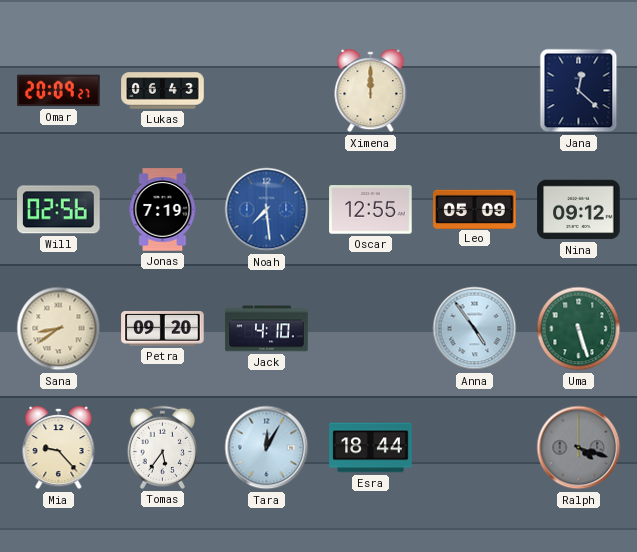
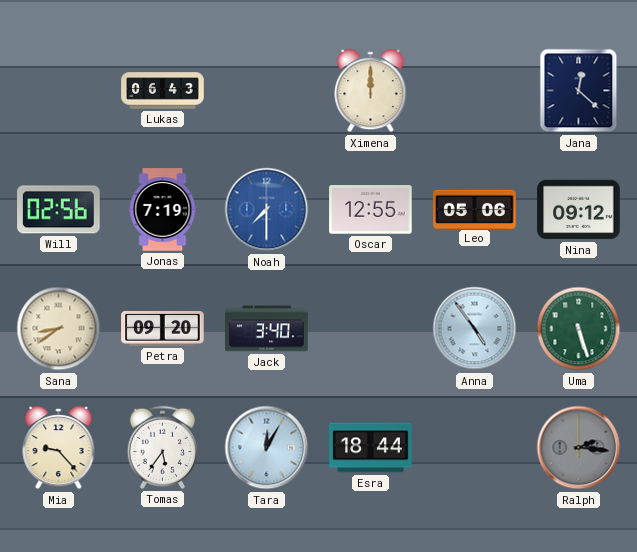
Omar: 20:09 -> none
Noah: 7:29 -> 7:30
Leo: 05:09 -> 05:06
Jack: 4:10 -> 3:40
Ralph: 4:18 -> 2:16
